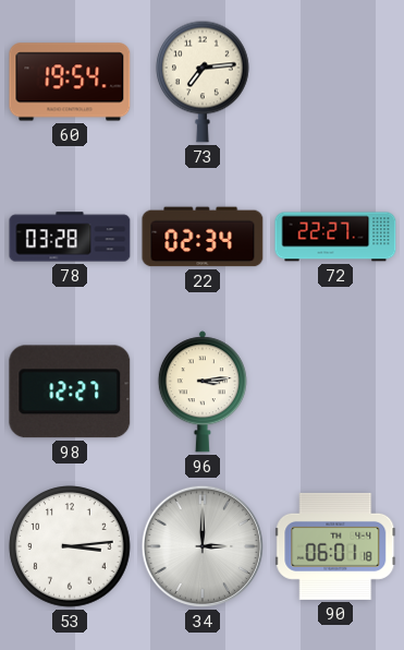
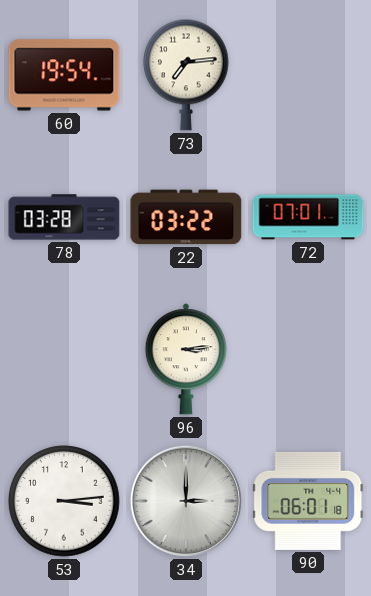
22: 02:34 -> 03:22
72: 22:27 -> 07:01
98: 12:27 -> none
